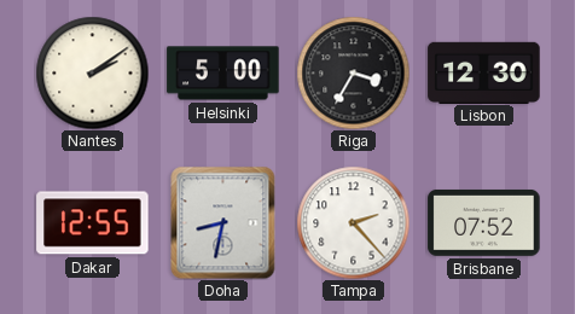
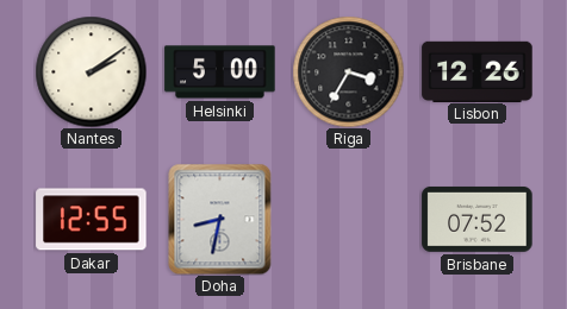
Lisbon: 12:30 -> 12:26
Tampa: 2:23 -> none
